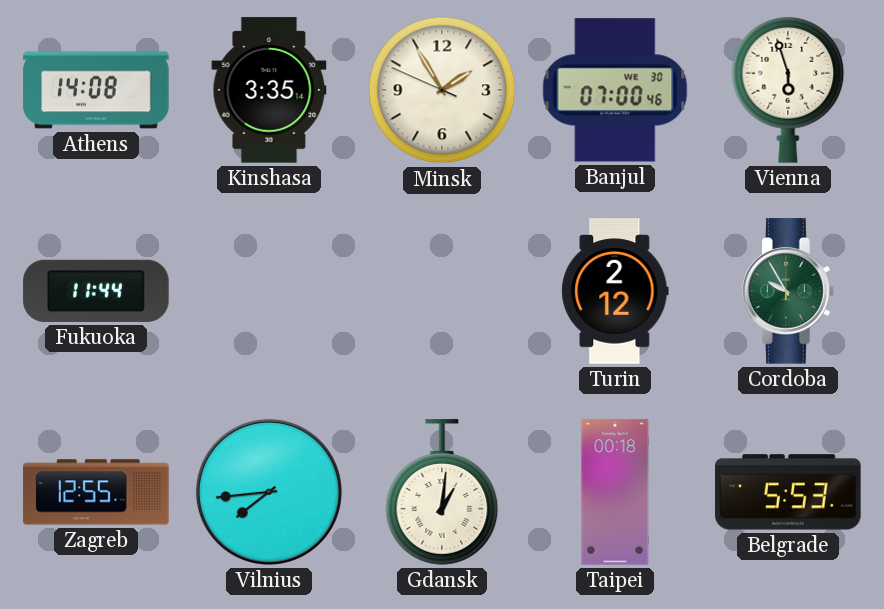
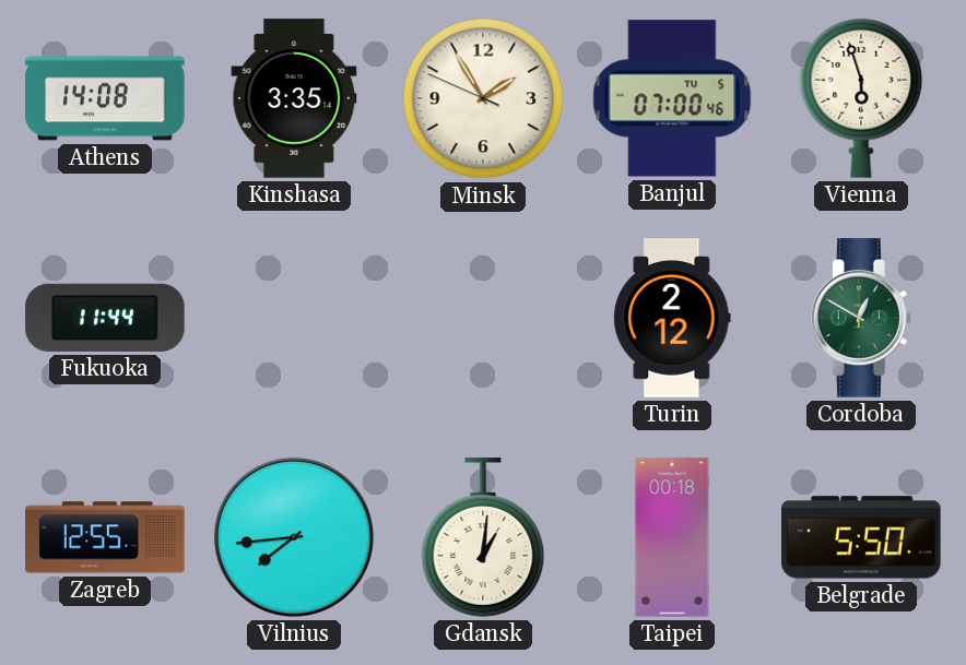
Banjul date: WE 30 -> TU 5
Cordoba: 9:55 -> 12:50
Belgrade: 5:53 -> 5:50
